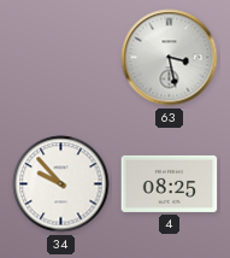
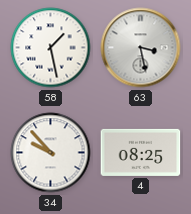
58: none -> 1:28
